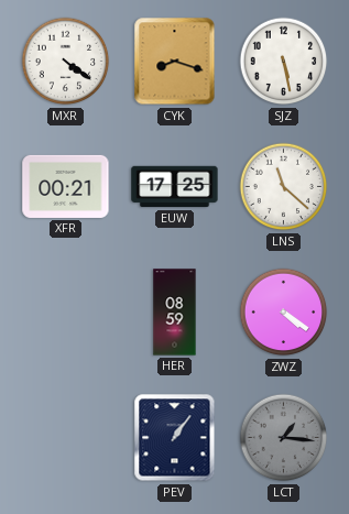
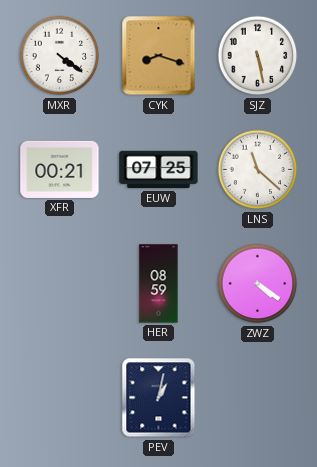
EUW: 17:25 -> 07:25
PEV: 1:06 -> 1:02
LCT: 1:16 -> none
